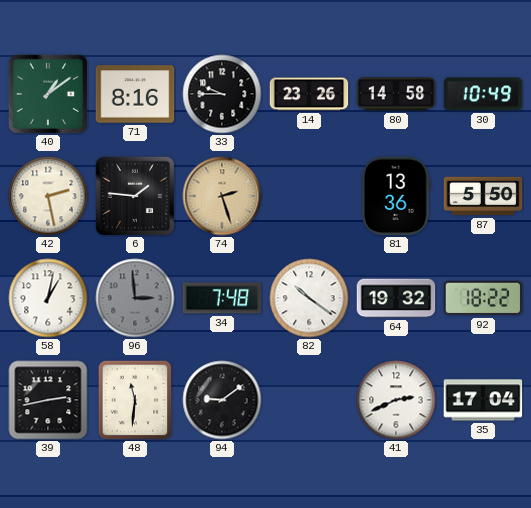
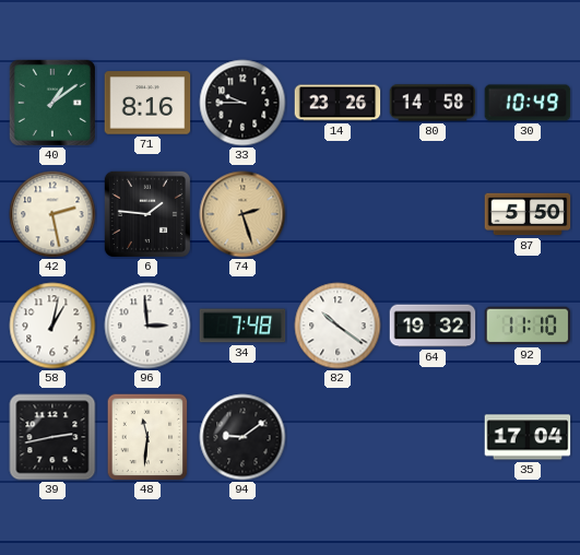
81: 13:36 -> none
96 dial: grey -> white
92: 18:22 -> 11:10
41: 2:41 -> none
